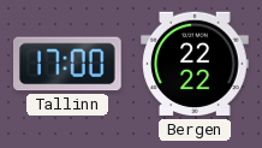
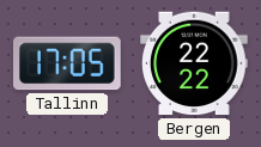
Tallinn: 17:00 -> 17:05
